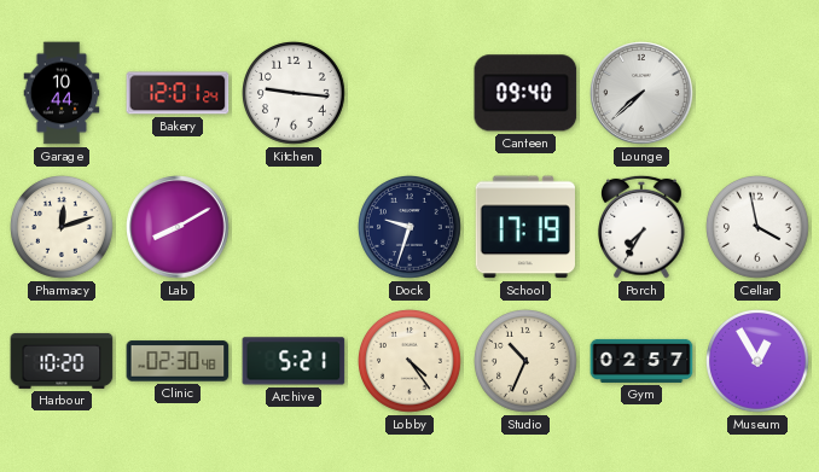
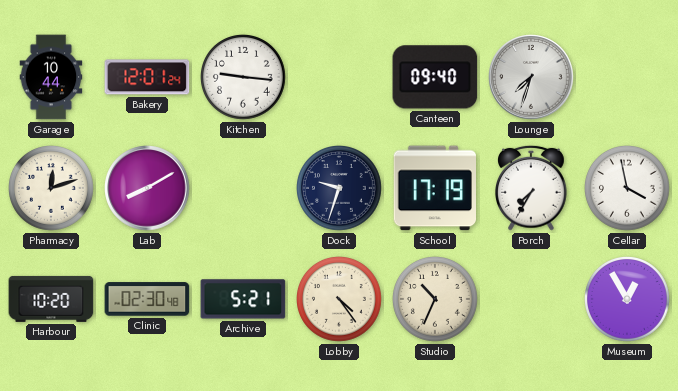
Lounge: 7:38 -> 7:33
Gym: 02:57 -> none
